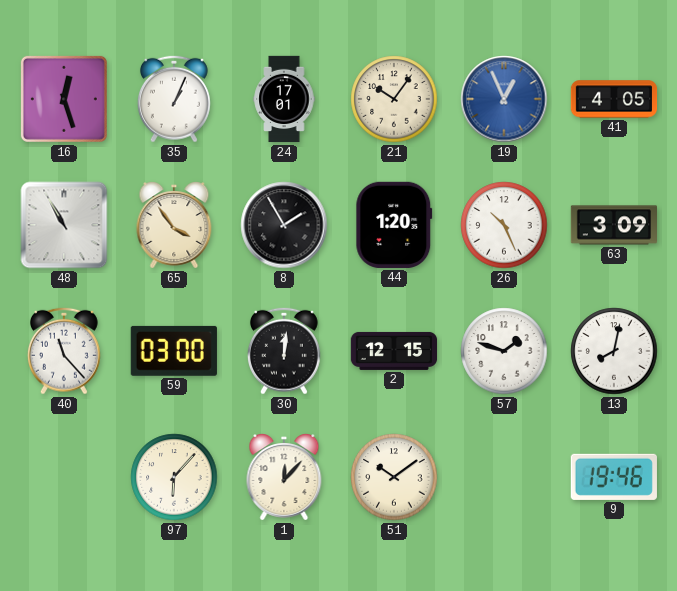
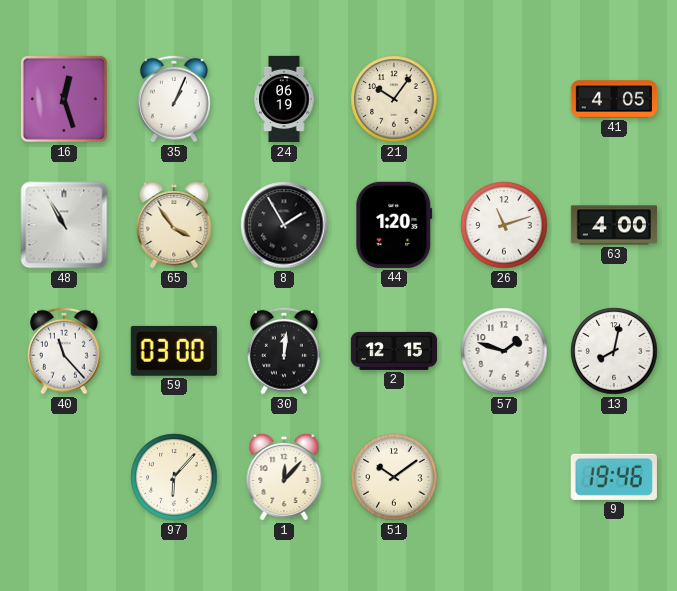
24: 17:01 -> 06:19
19: 12:56 -> none
26: 10:26 -> 11:12
63: 3:09 -> 4:00
